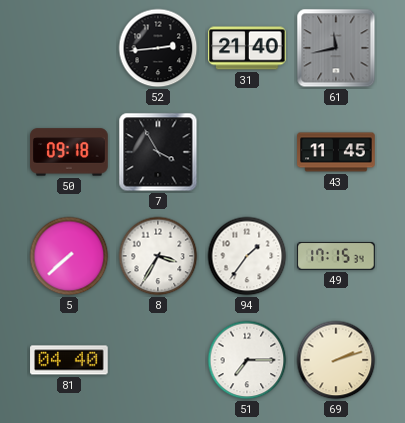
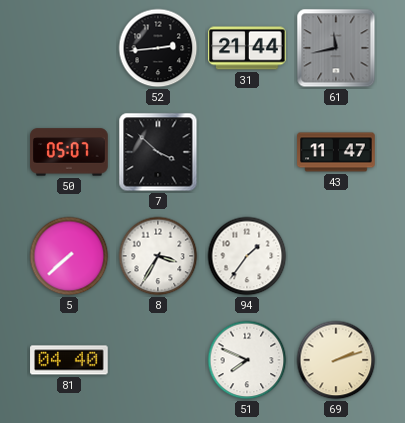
31: 21:40 -> 21:44
50: 09:18 -> 05:07
7: 3:55 -> 3:52
43: 11:45 -> 11:47
49: 17:15 -> none
51: 7:15 -> 7:49
